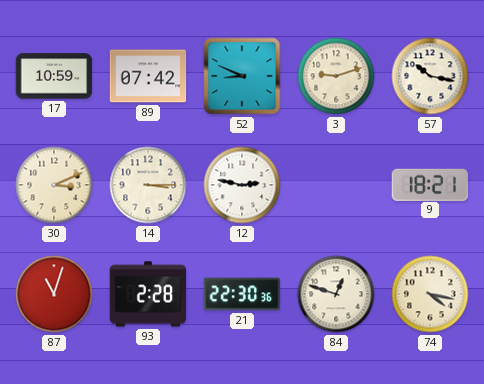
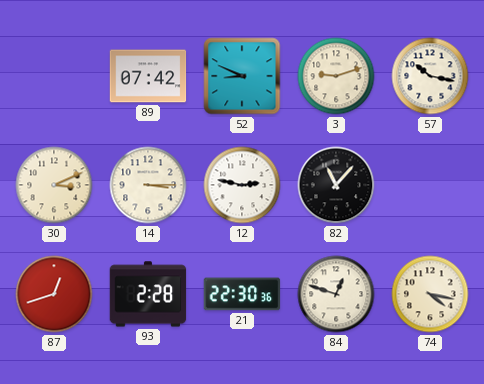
17: 10:59 -> none
82: none -> 11:07
9: 18:21 -> none
87: 11:03 -> 12:42
